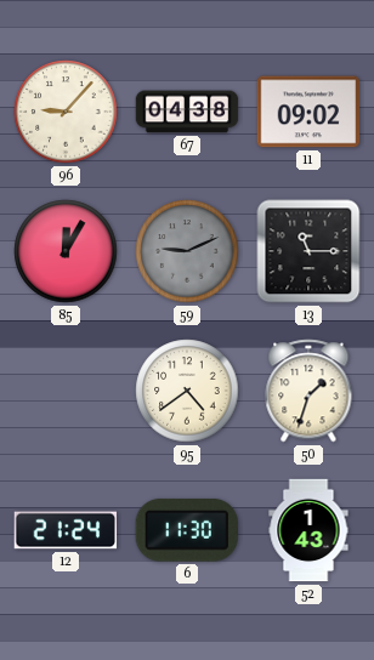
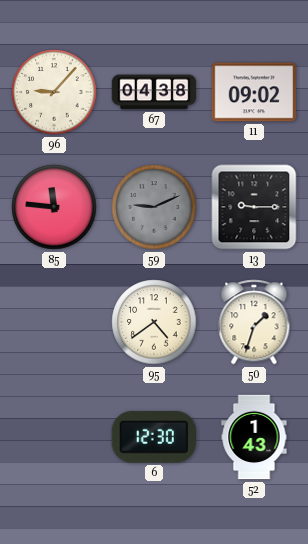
85: 12:05 -> 11:46
13: 11:15 -> 9:15
12: 21:24 -> none
6: 11:30 -> 12:30
